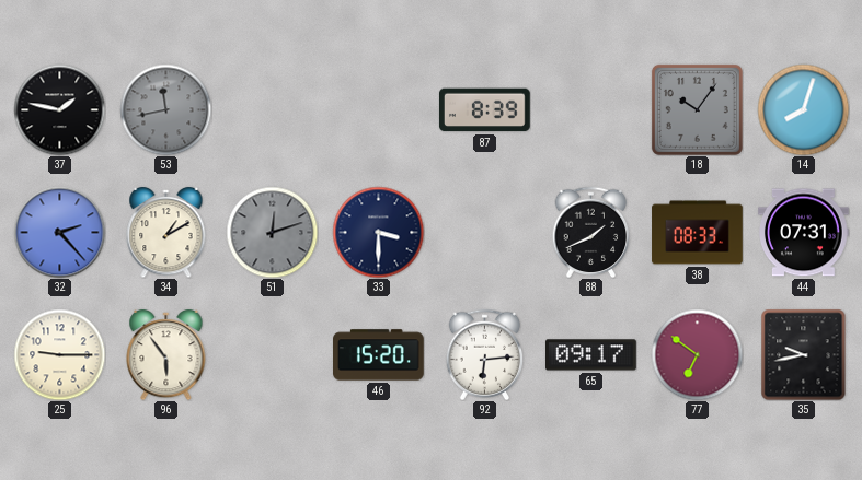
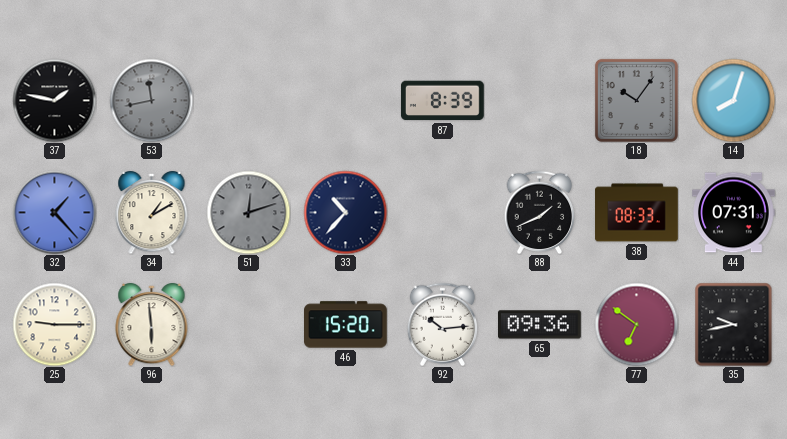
32: 2:23 -> 1:23
33: 3:30 -> 10:37
96: 5:54 -> 5:59
92: 6:14 -> 10:14
65: 09:17 -> 09:36
